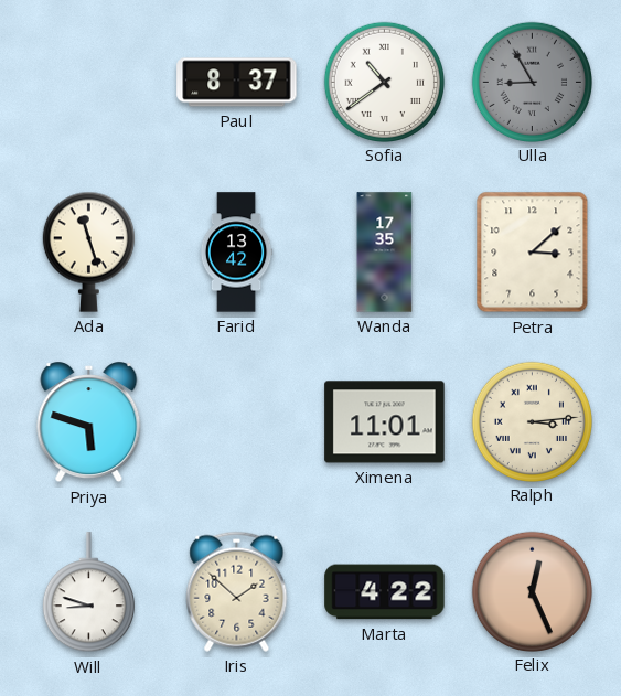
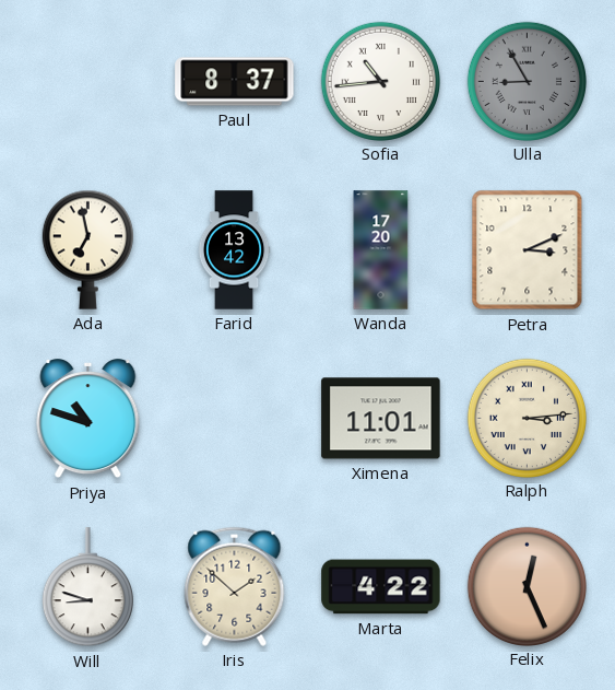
Sofia: 10:39 -> 10:44
Ada: 11:27 -> 6:58
Wanda: 17:35 -> 17:20
Petra: 3:08 -> 3:11
Priya: 5:48 -> 10:48
